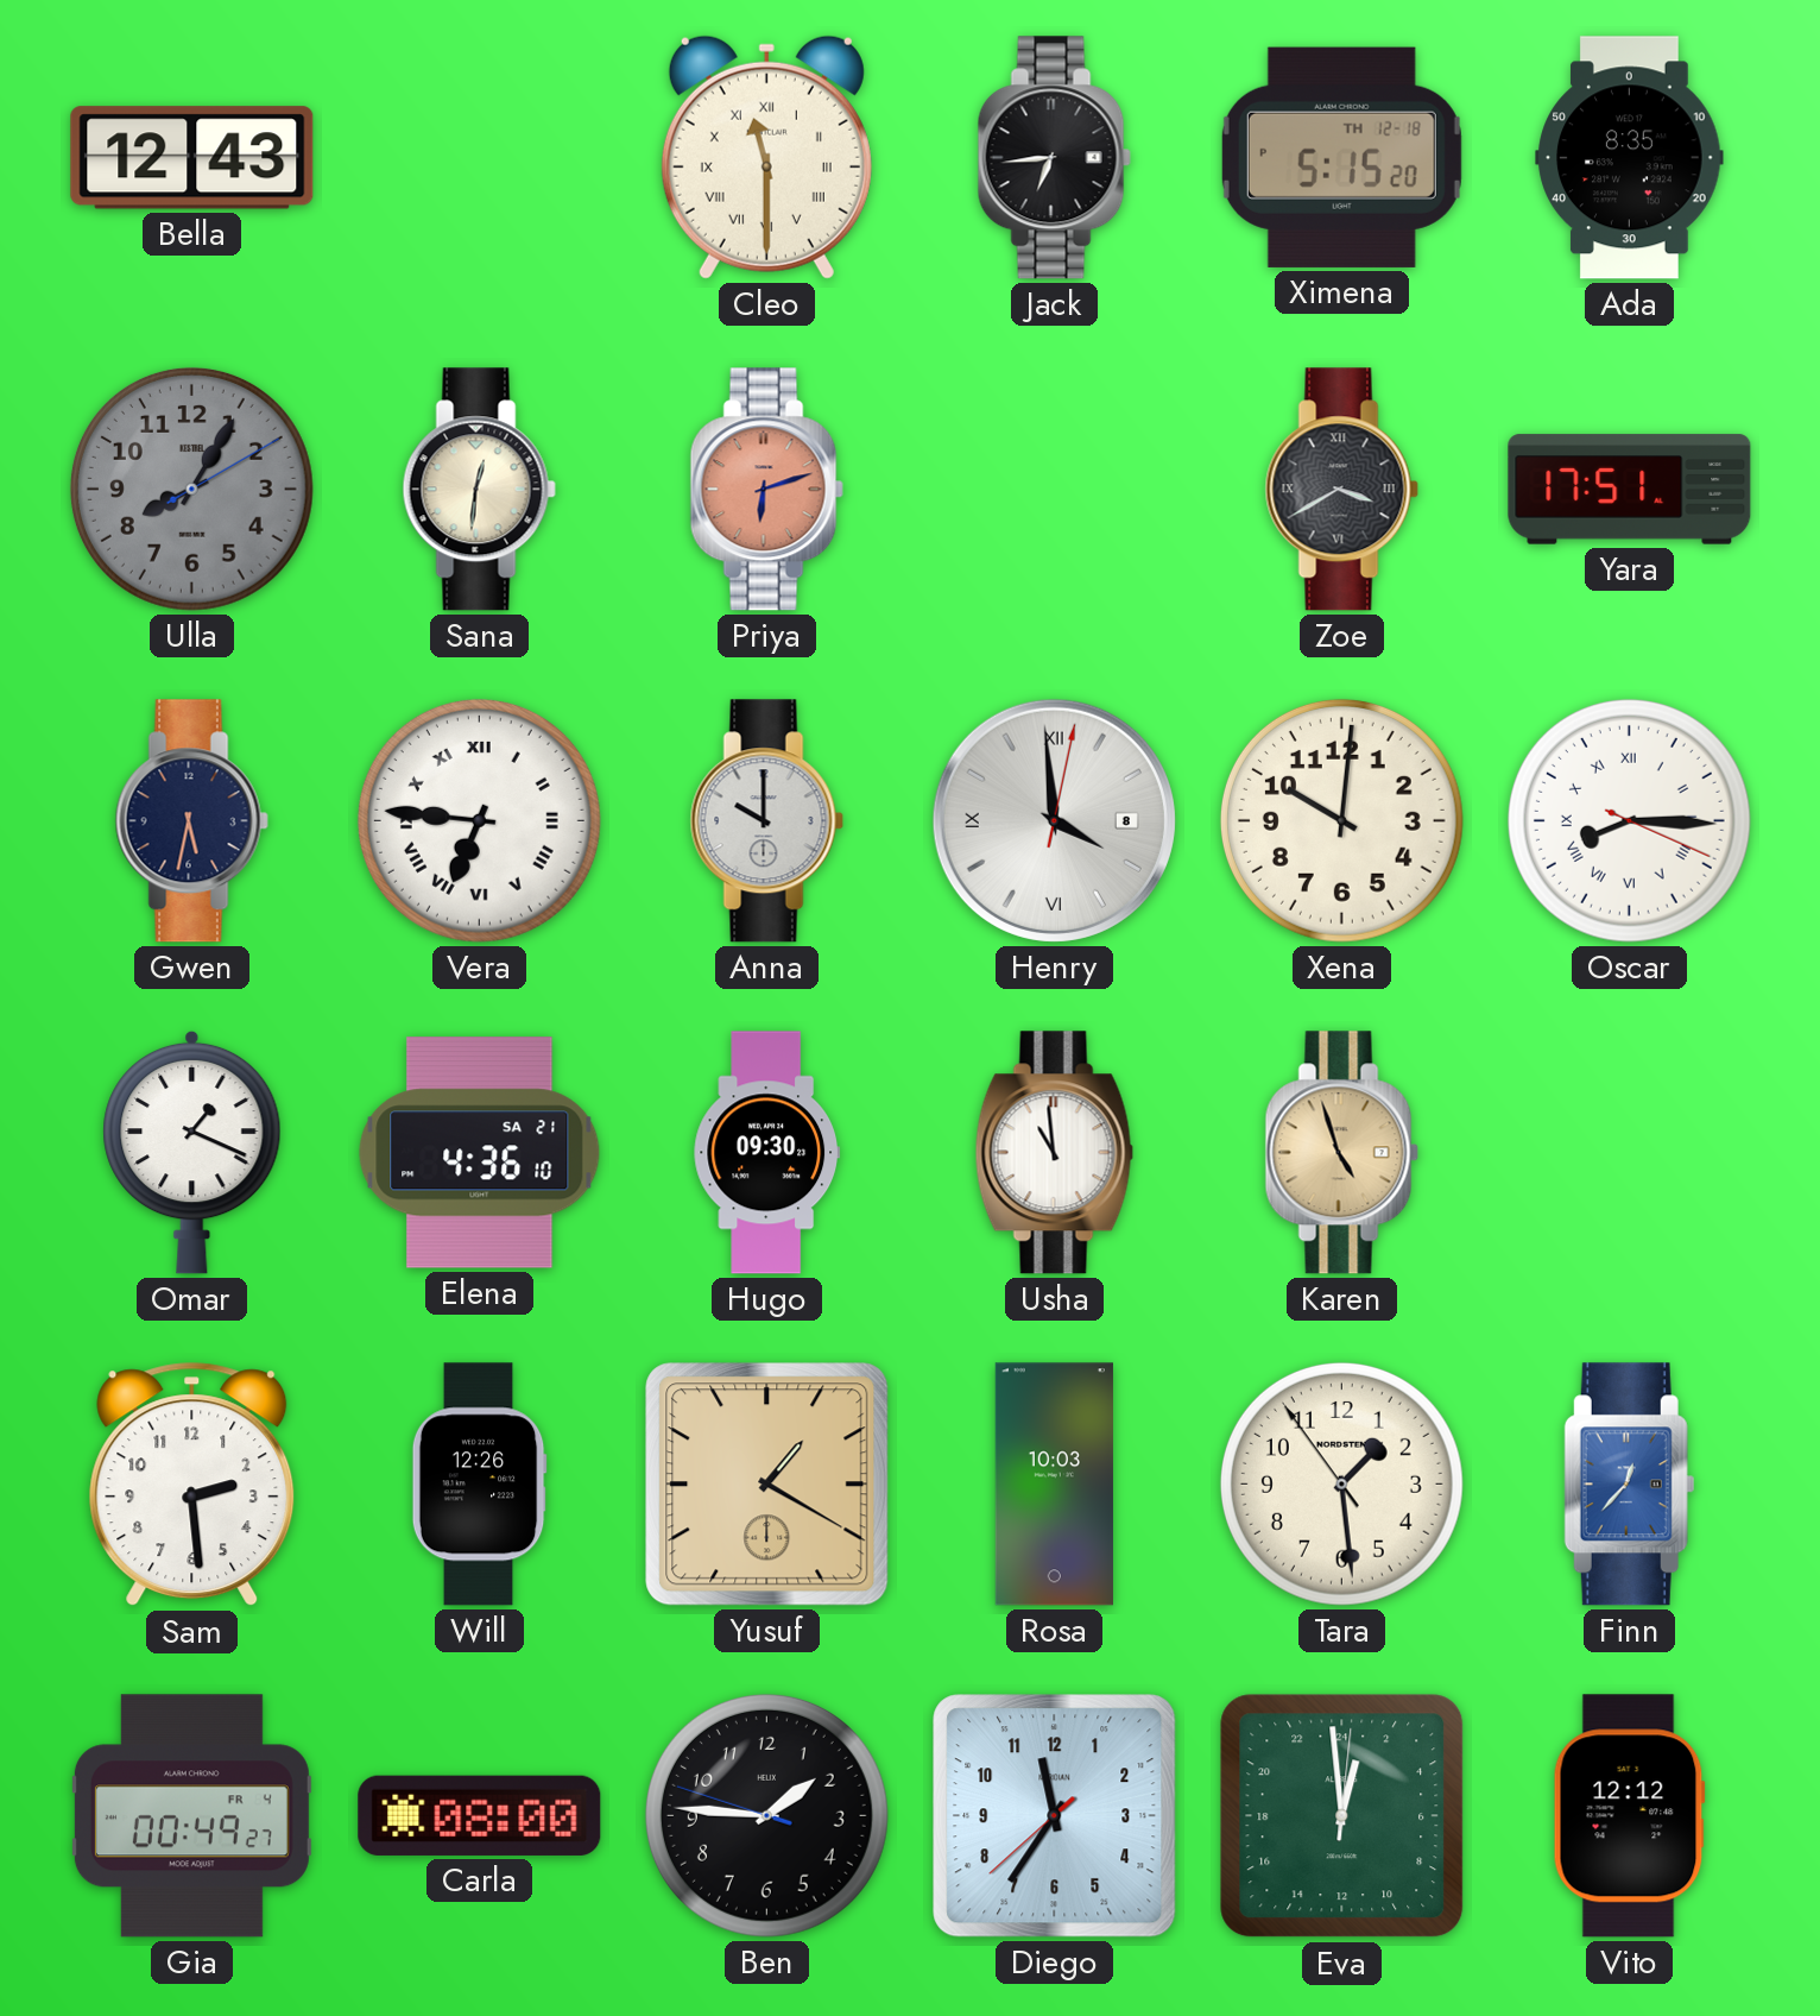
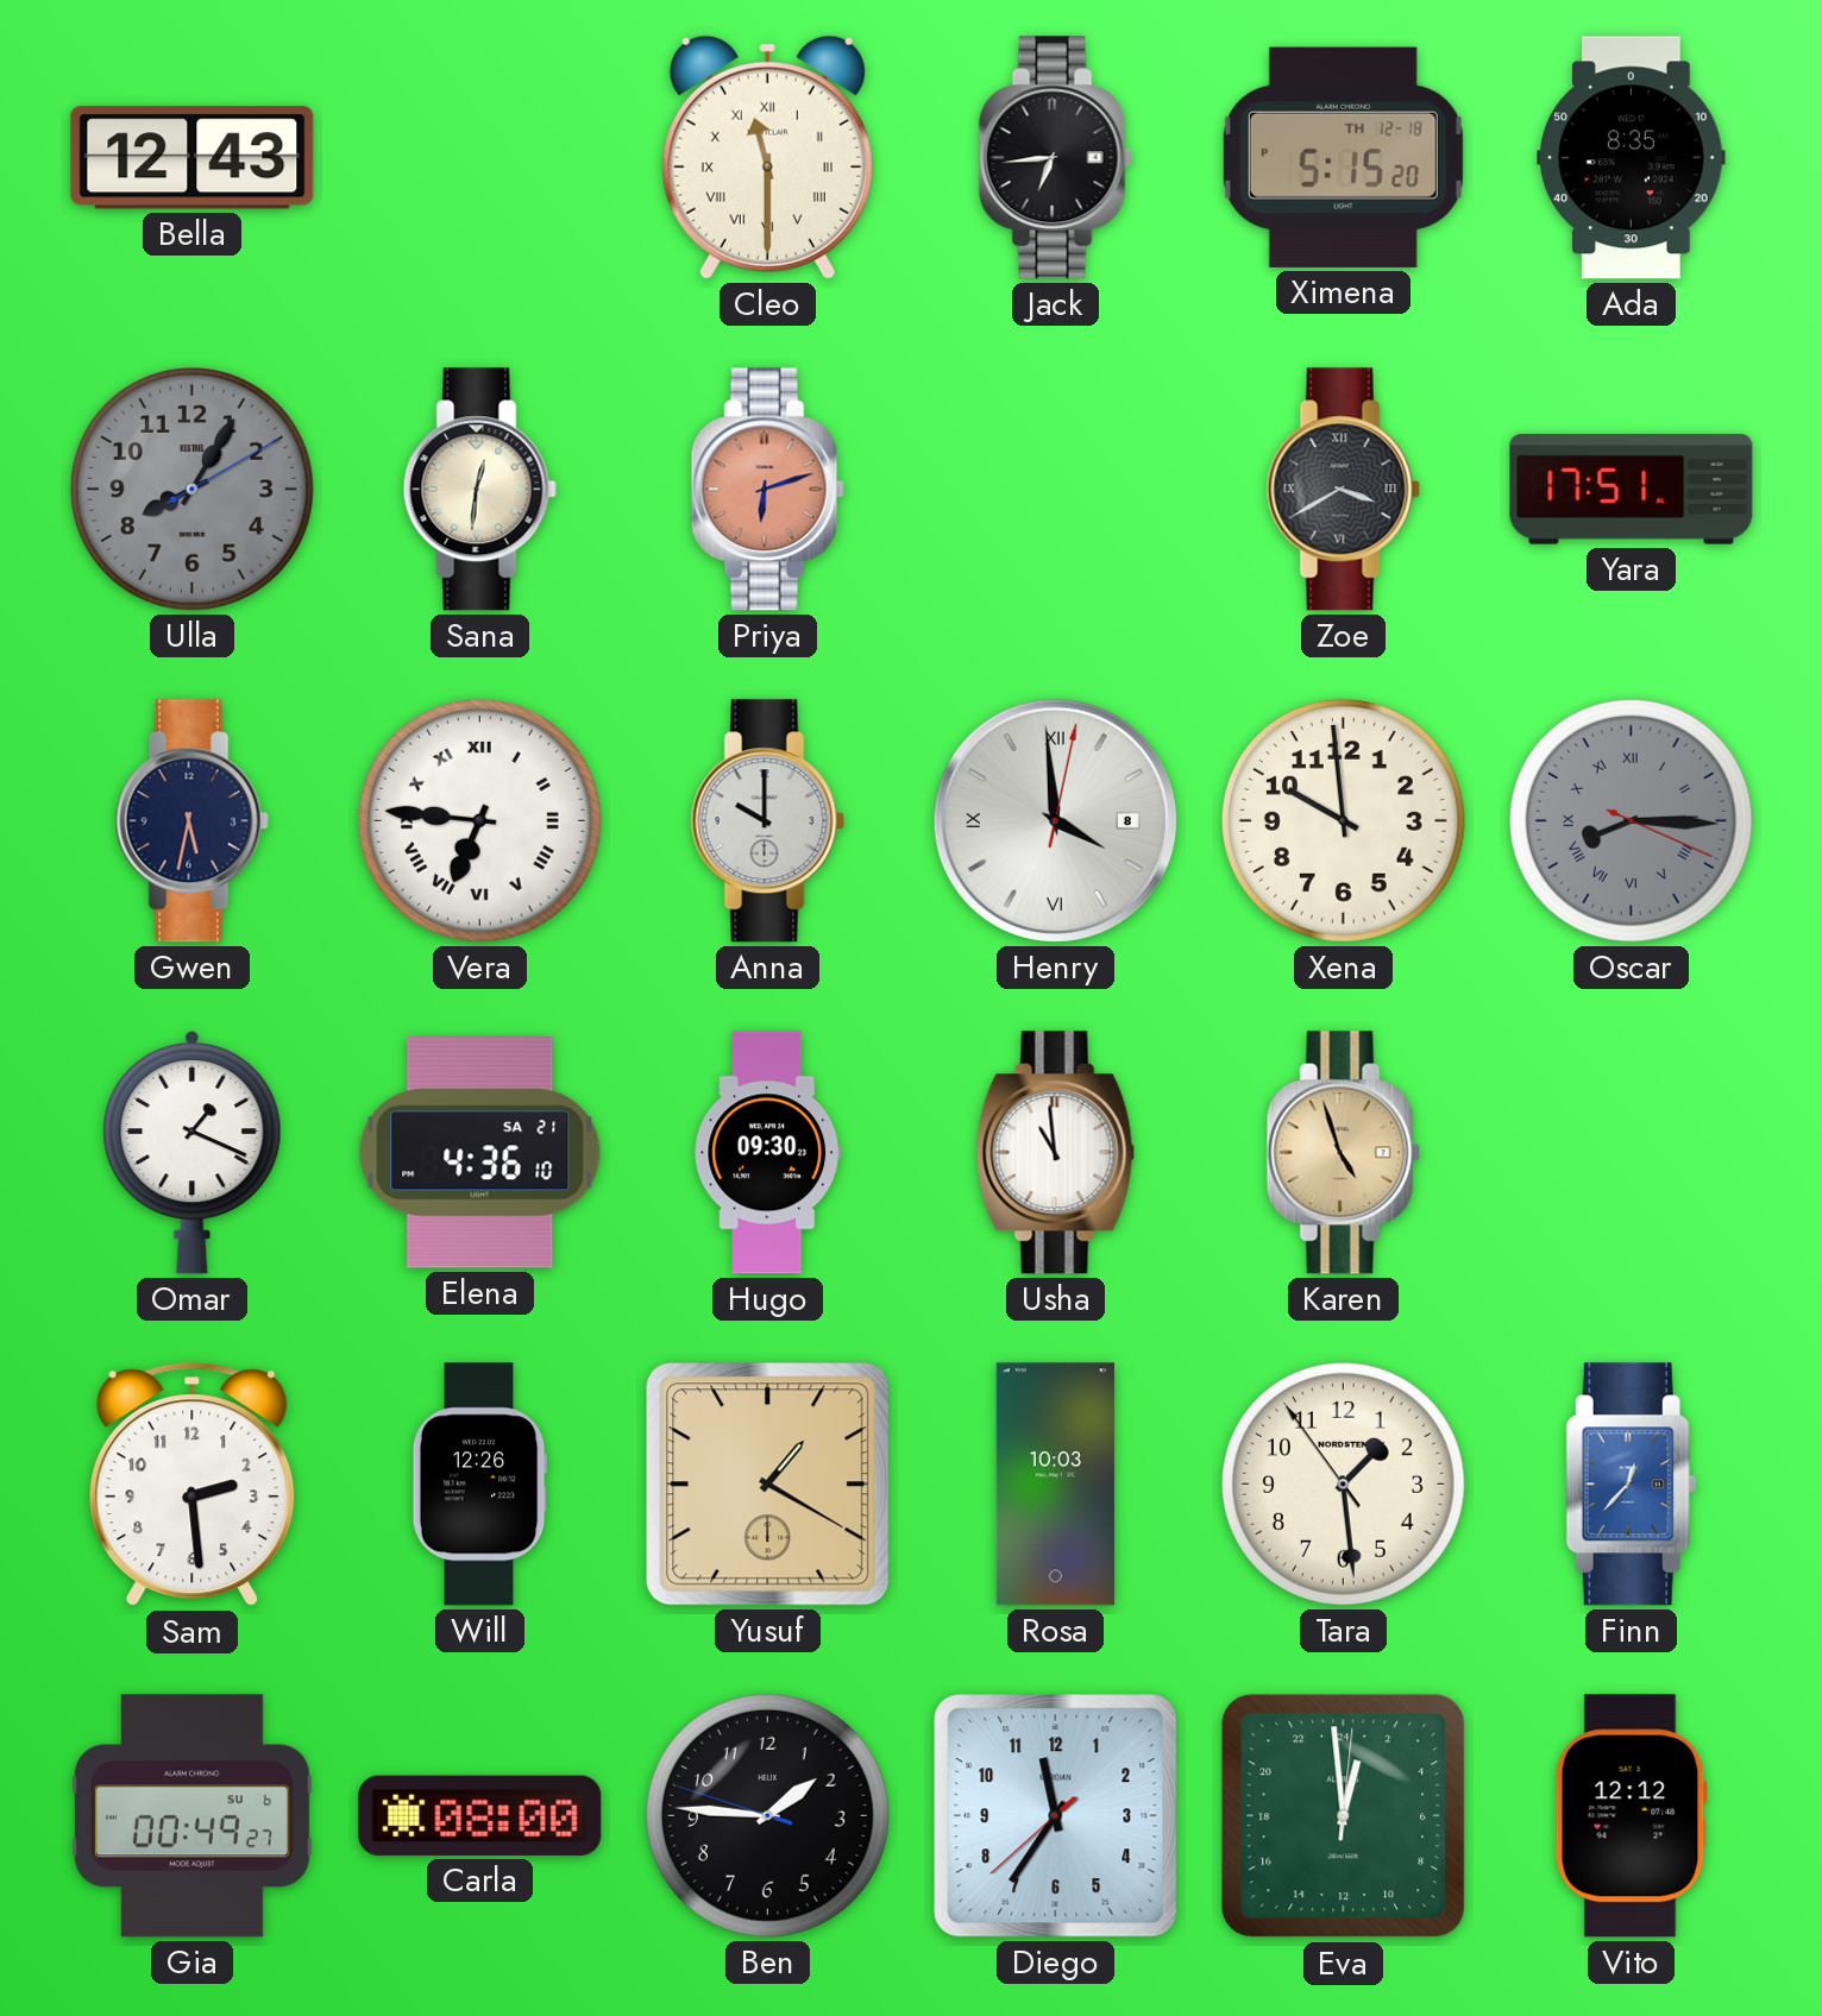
Xena: 10:01 -> 9:59
Oscar dial: white -> grey
Gia date: FR 4 -> SU 6
